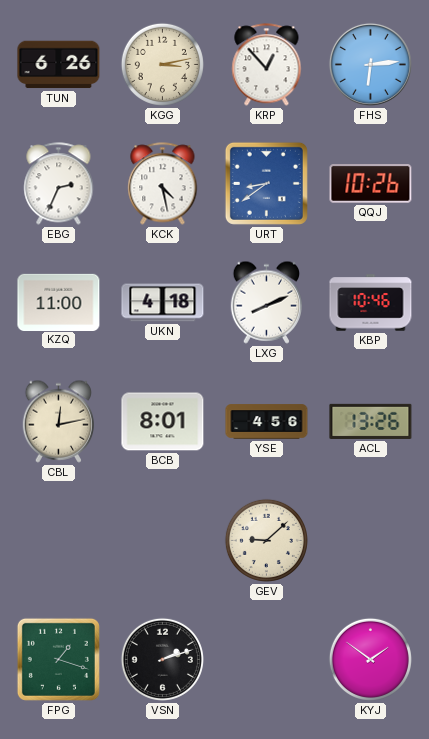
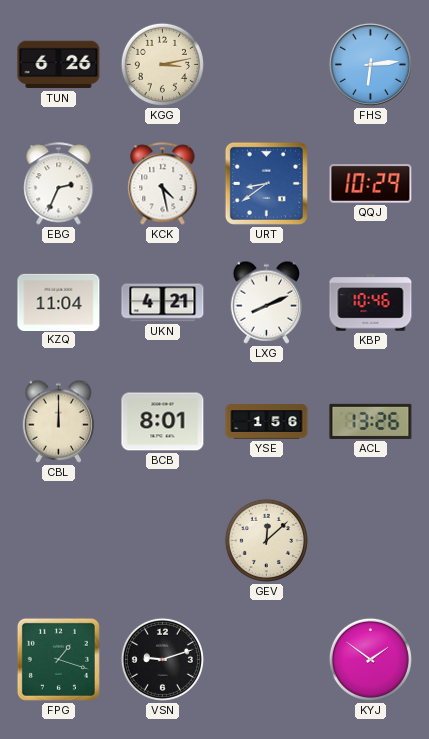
KRP: 12:53 -> none
QQJ: 10:26 -> 10:29
KZQ: 11:00 -> 11:04
UKN: 4:18 -> 4:21
CBL: 12:13 -> 12:00
YSE: 4:56 -> 1:56
GEV: 9:08 -> 12:08
VSN: 2:12 -> 9:12
